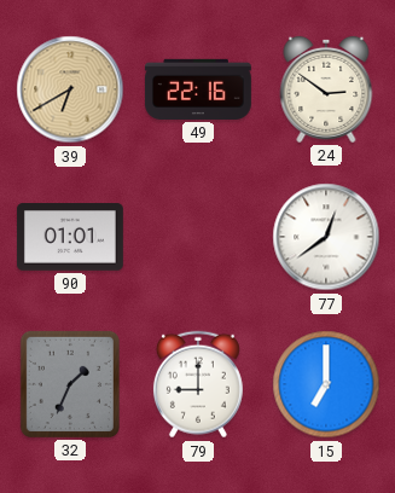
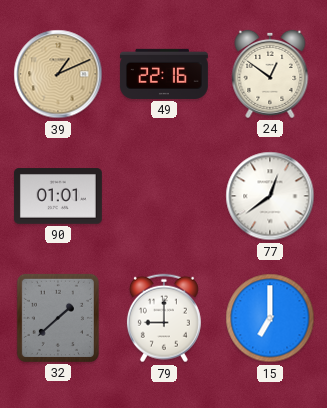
39: 6:40 -> 1:11
24: 2:51 -> 12:51
32: 1:34 -> 1:38
